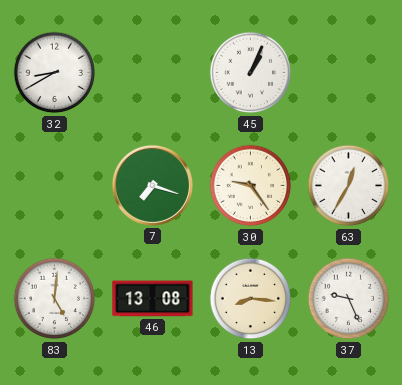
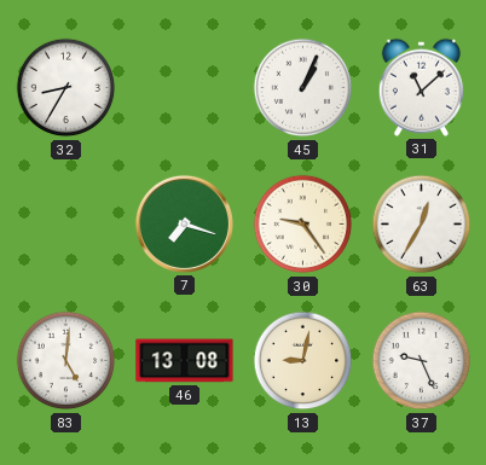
32: 8:40 -> 8:35
31: none -> 11:08
13: 8:16 -> 9:02
